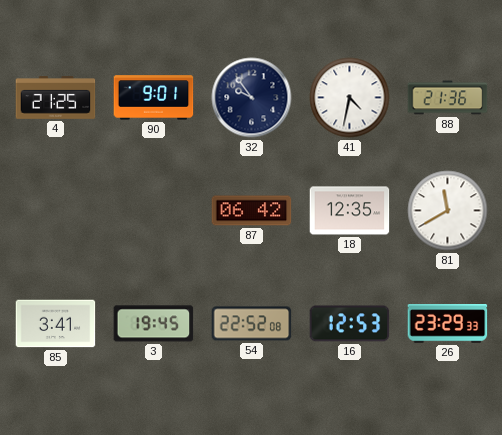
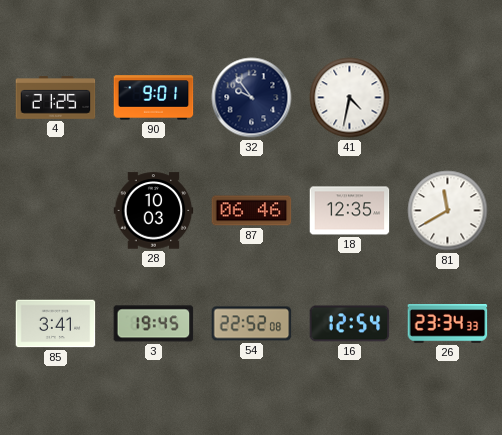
88: 21:36 -> none
28: none -> 10:03
87: 06:42 -> 06:46
16: 12:53 -> 12:54
26: 23:29 -> 23:34
